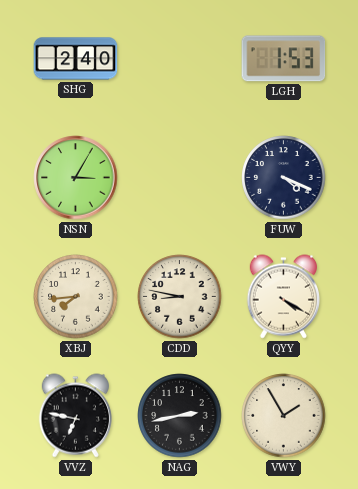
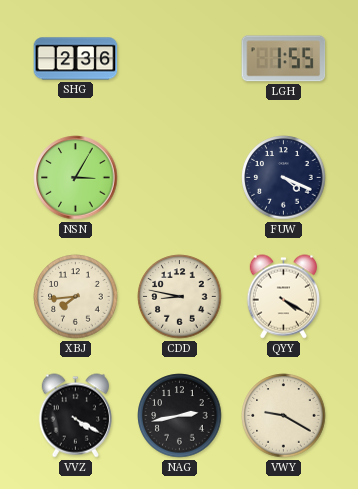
SHG: 2:40 -> 2:36
LGH: 1:53 -> 1:55
VVZ: 6:47 -> 4:20
VWY: 1:55 -> 9:20
